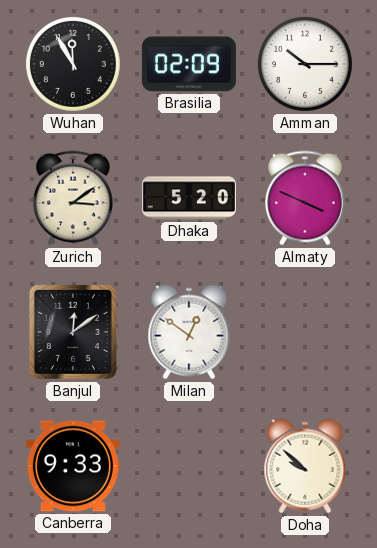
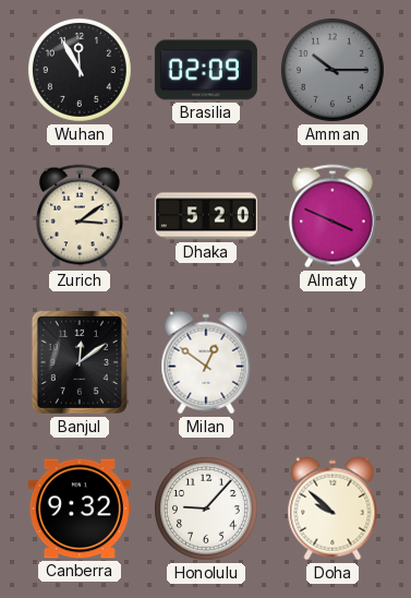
Amman dial: white -> grey
Canberra: 9:33 -> 9:32
Honolulu: none -> 9:07
